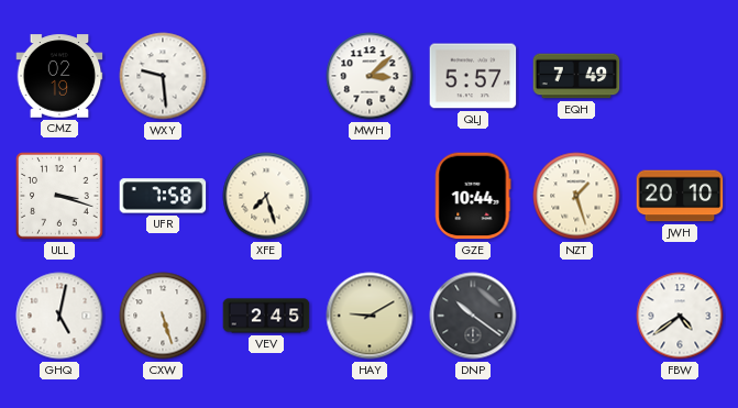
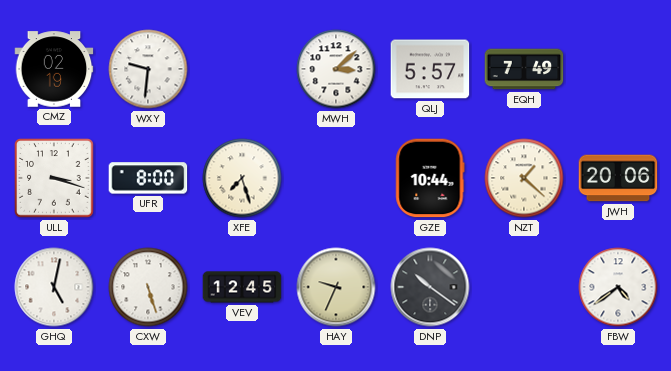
WXY: 9:29 -> 9:31
UFR: 7:58 -> 8:00
NZT: 1:27 -> 1:22
JWH: 20:10 -> 20:06
VEV: 2:45 -> 12:45
HAY: 9:10 -> 9:34
